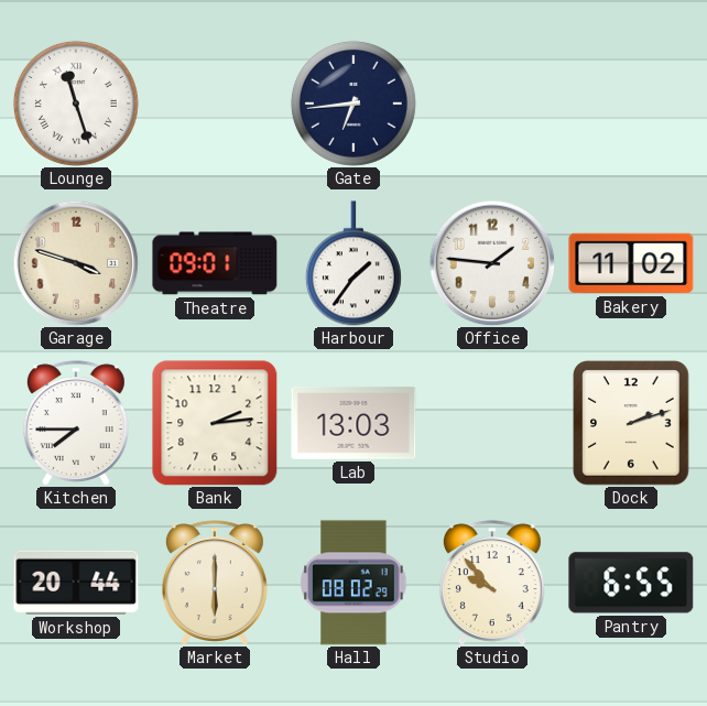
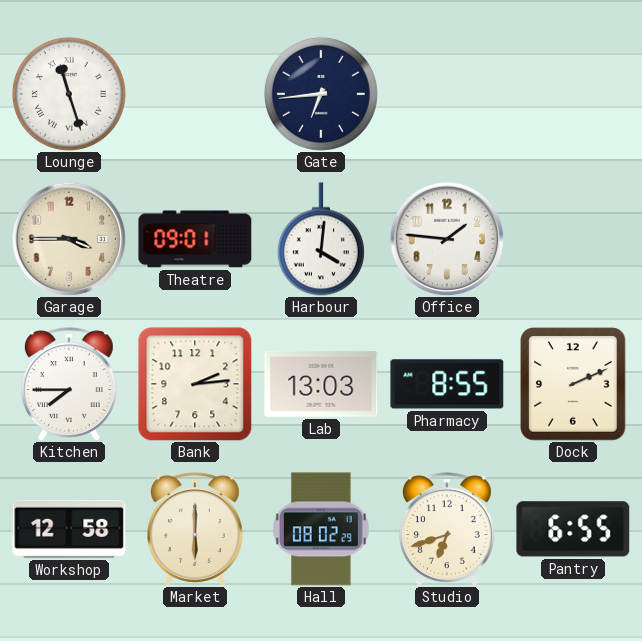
Garage: 3:48 -> 3:45
Harbour: 1:36 -> 4:01
Bakery: 11:02 -> none
Pharmacy: none -> 8:55
Dock: 2:12 -> 2:11
Workshop: 20:44 -> 12:58
Studio: 9:53 -> 6:42
